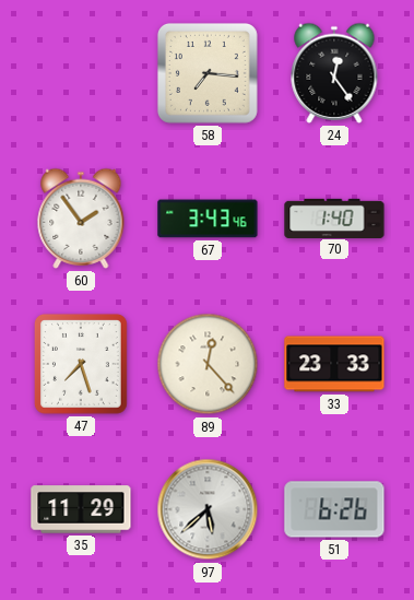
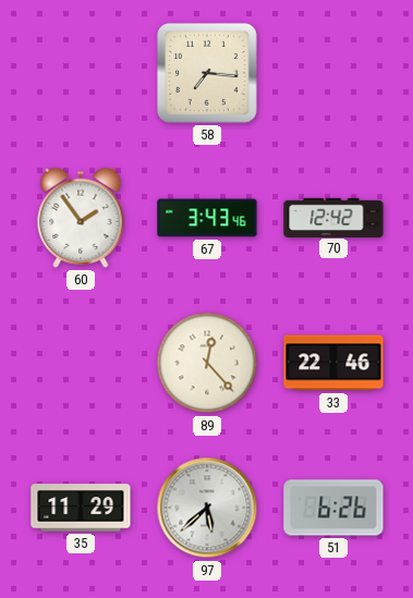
24: 12:24 -> none
70: 1:40 -> 12:42
47: 7:27 -> none
33: 23:33 -> 22:46
